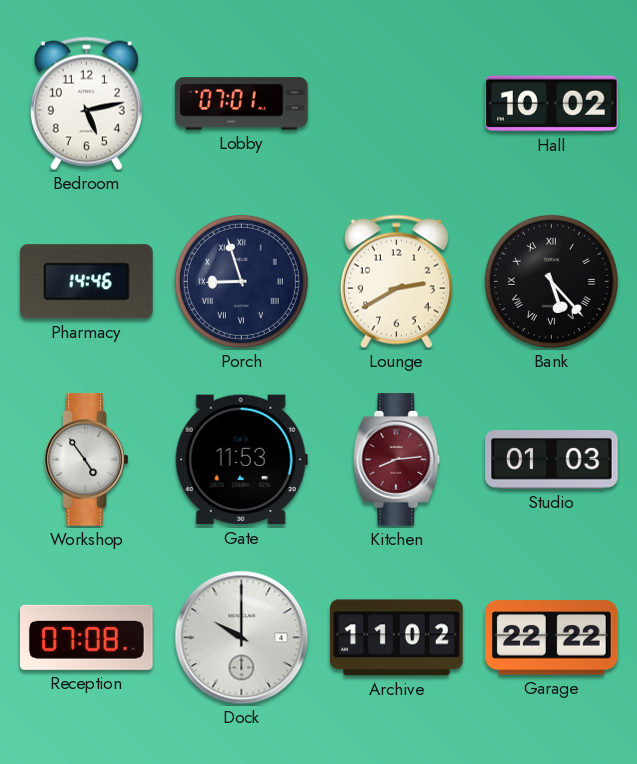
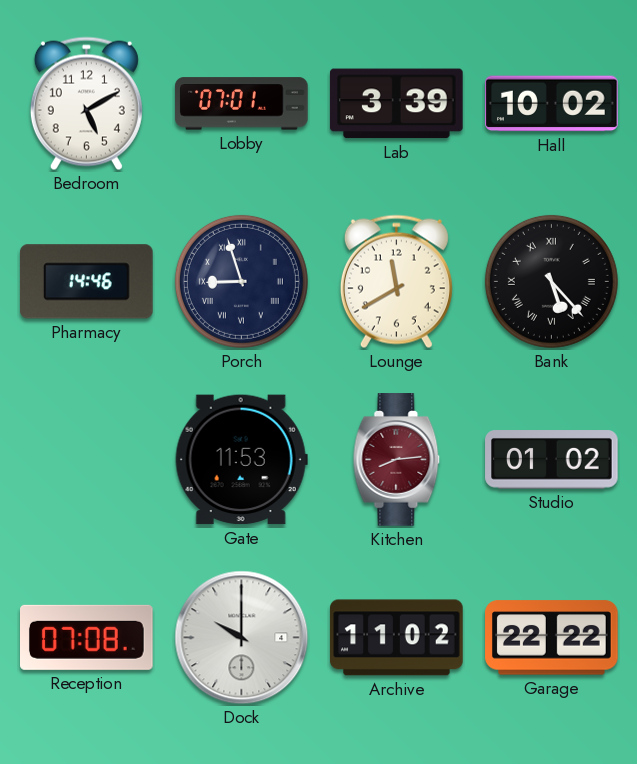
Bedroom: 5:13 -> 5:10
Lab: none -> 3:39
Lounge: 2:40 -> 11:40
Workshop: 4:54 -> none
Studio: 01:03 -> 01:02
